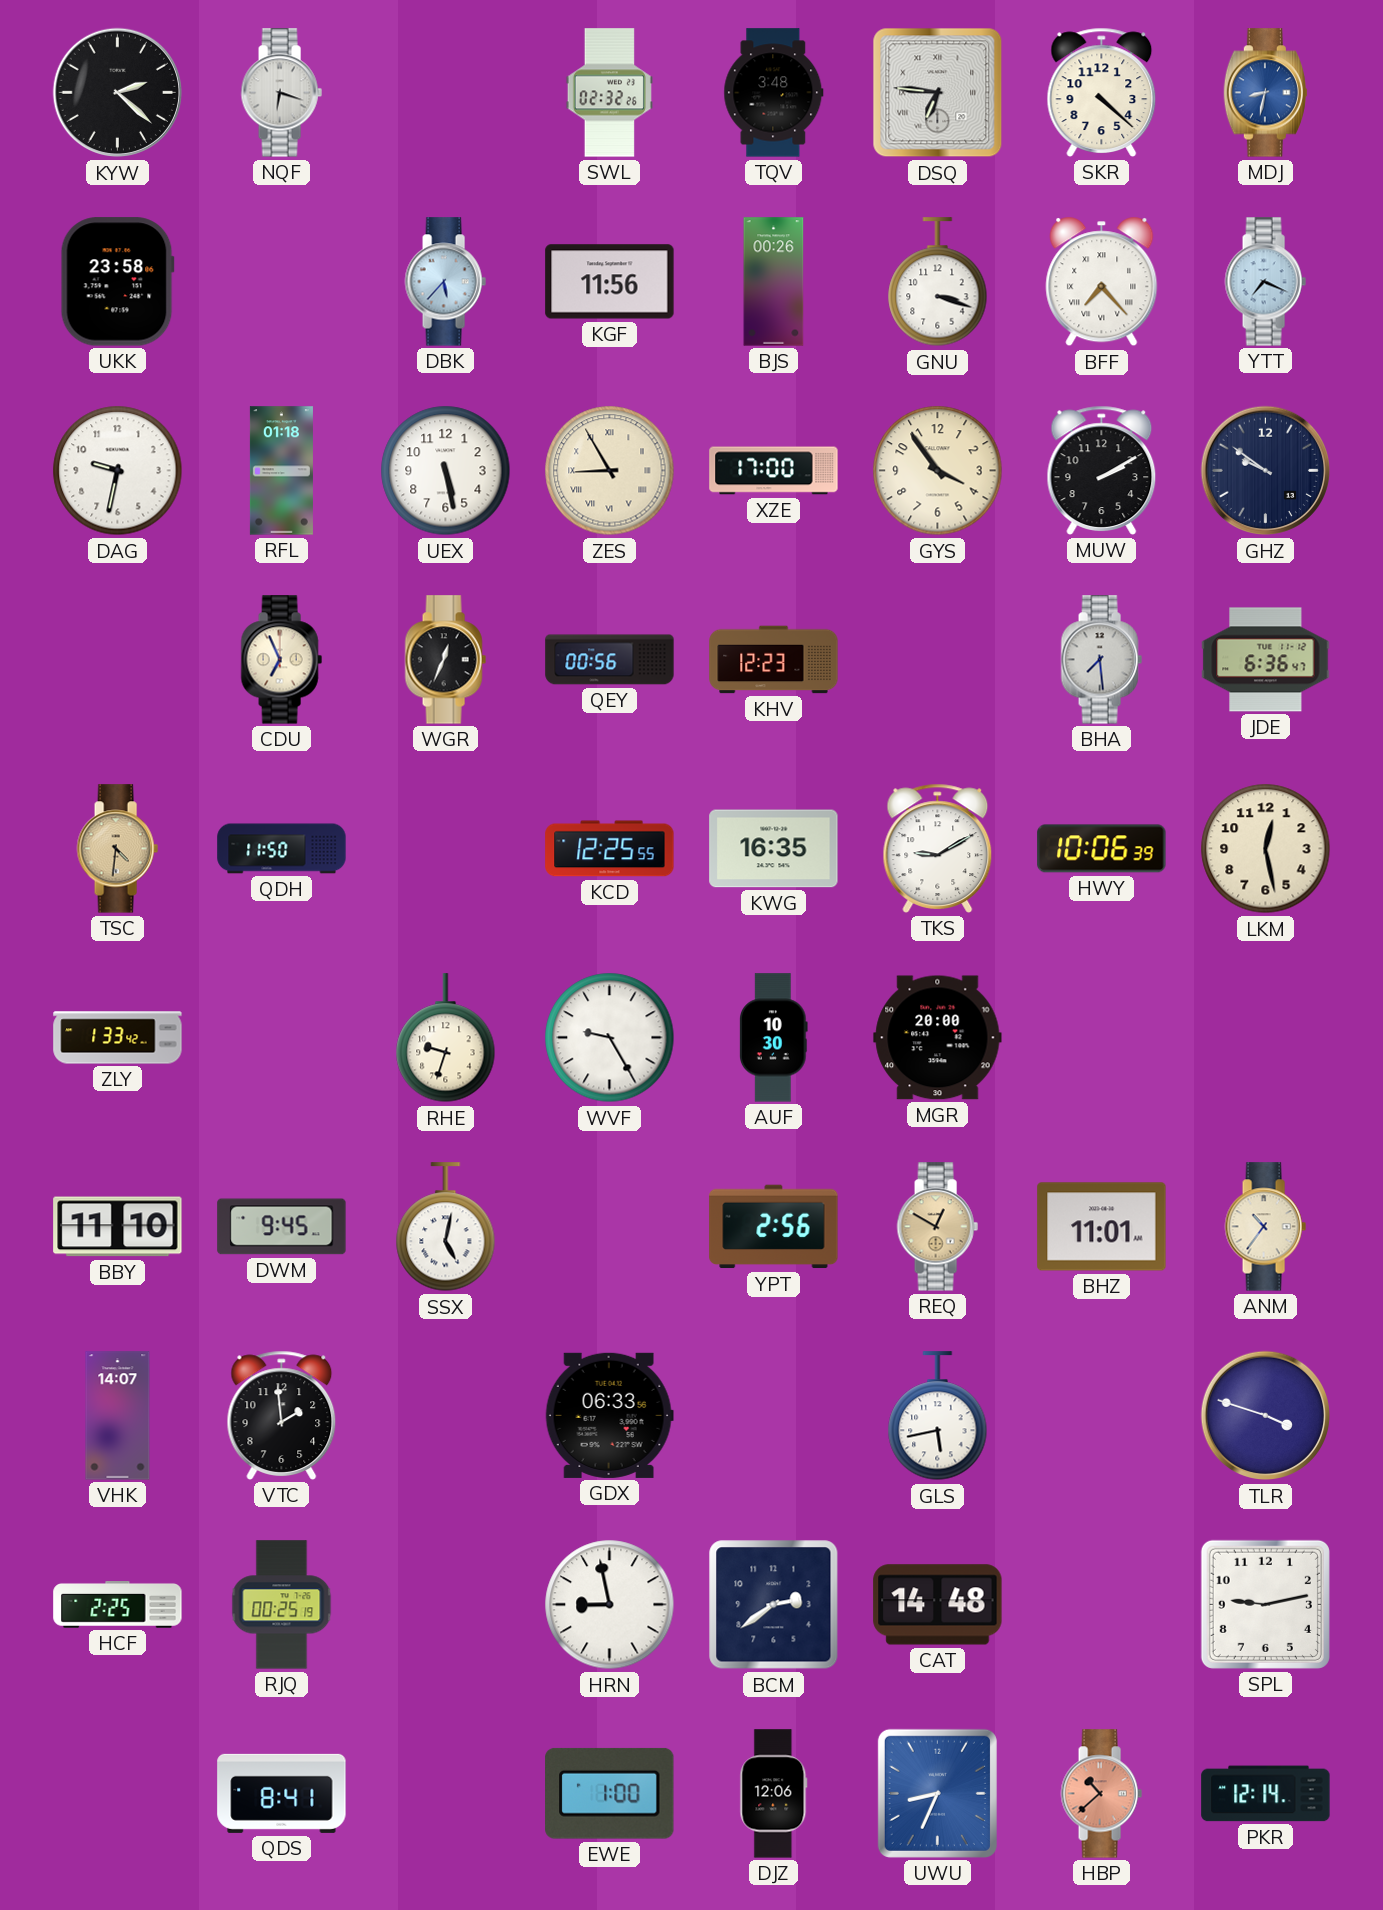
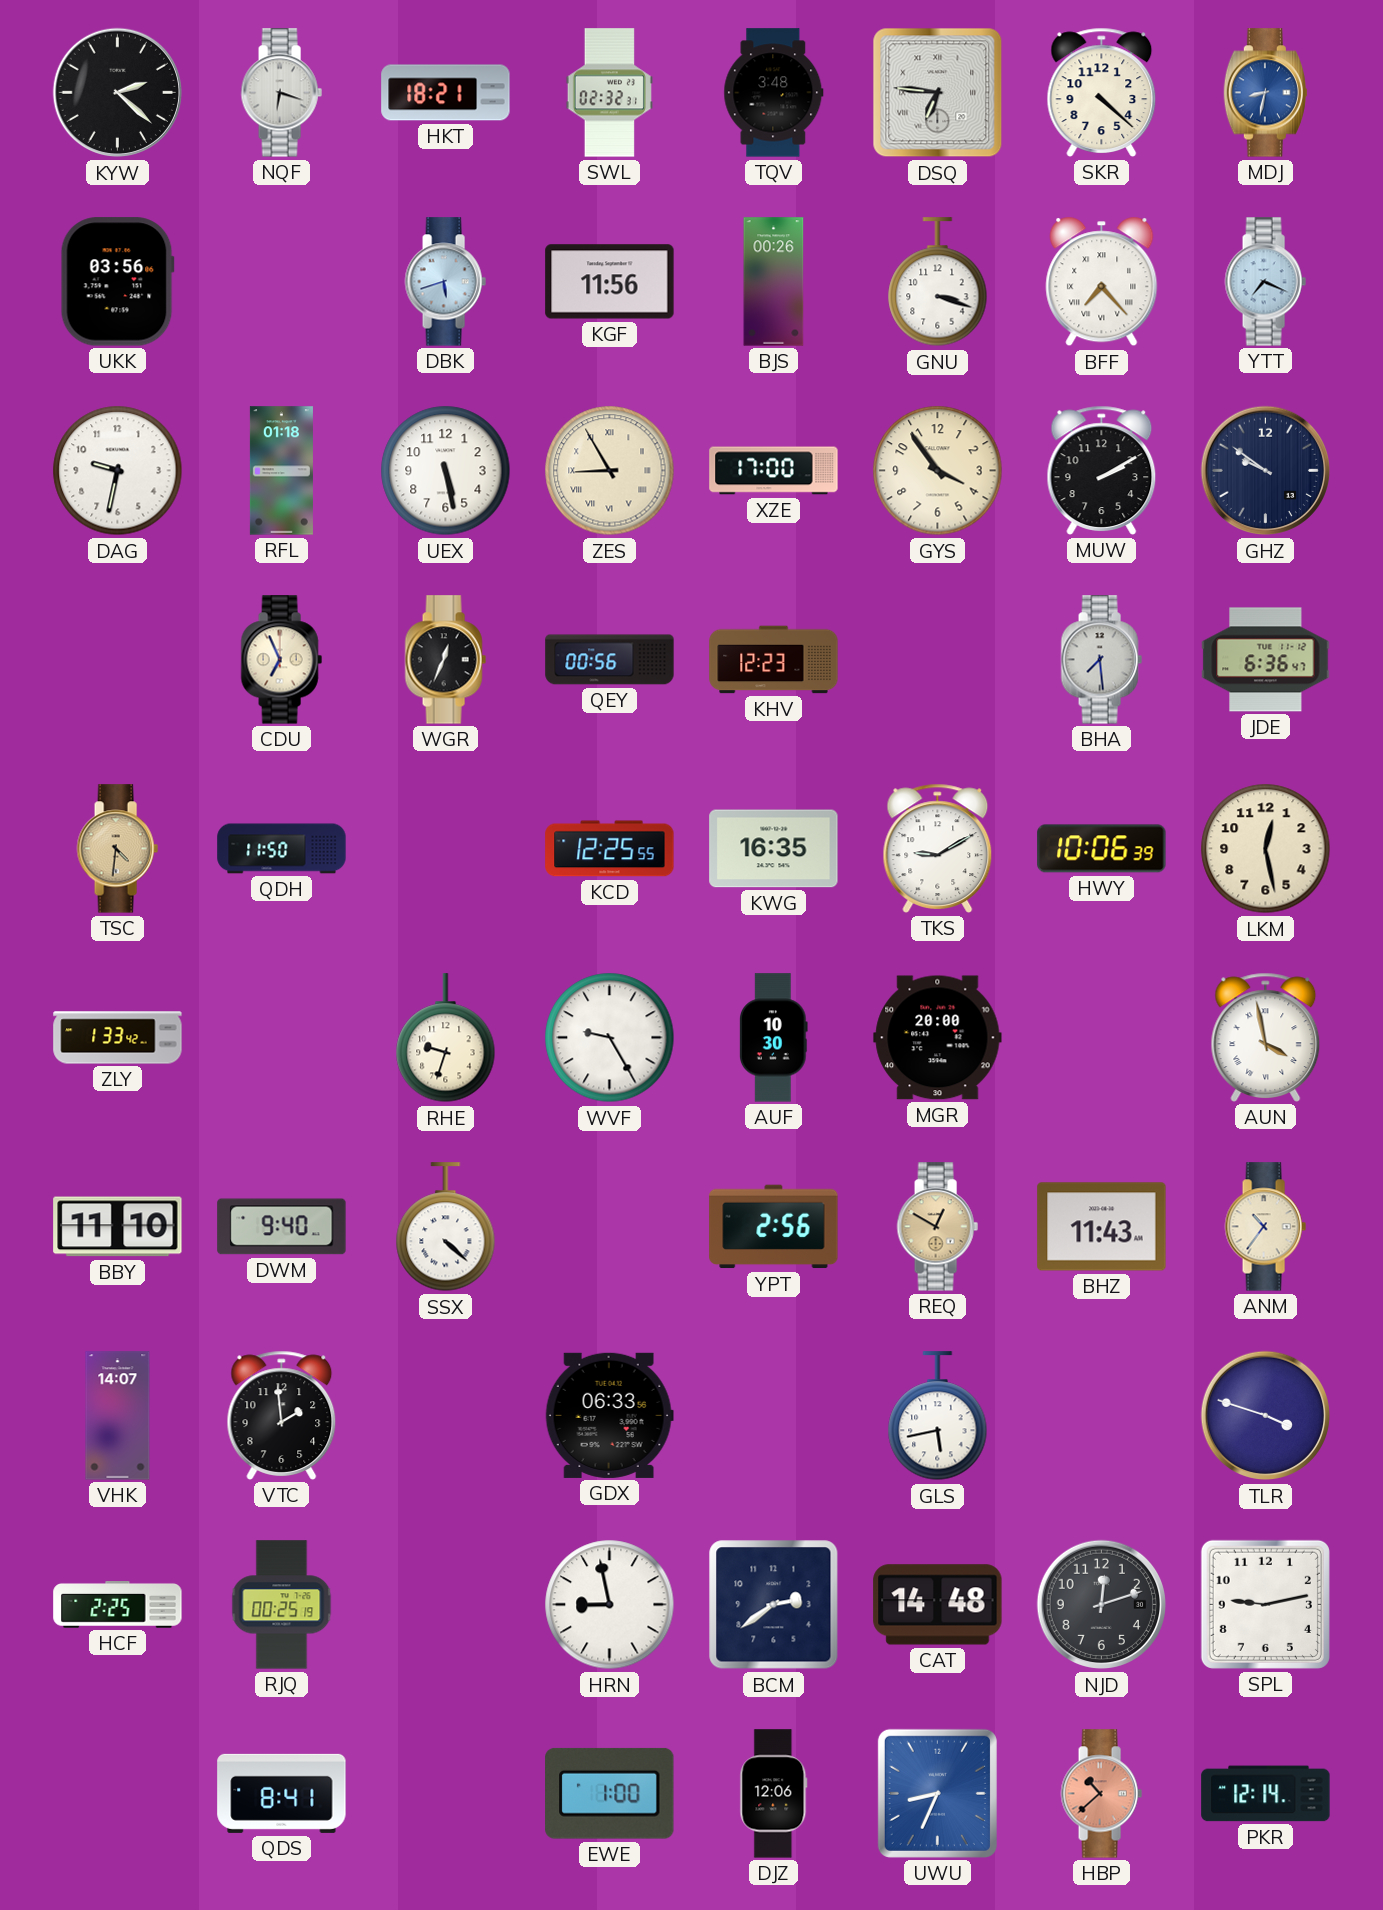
HKT: none -> 18:21
SWL: 02:32:26 -> 02:32:31
UKK: 23:58 -> 03:56
DBK: 5:37 -> 5:42
AUN: none -> 3:58
DWM: 9:45 -> 9:40
SSX: 5:02 -> 4:22
BHZ: 11:01 -> 11:43
NJD: none -> 12:12
